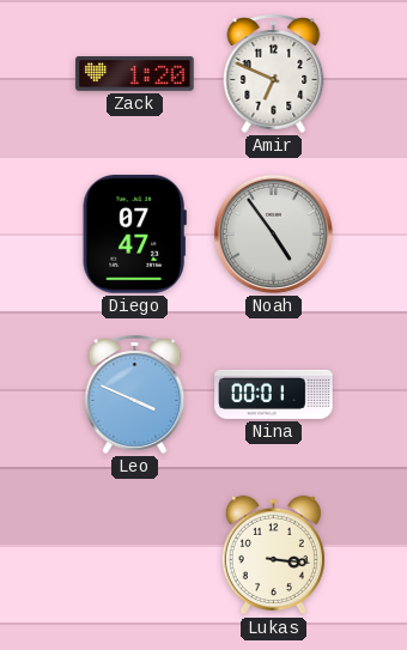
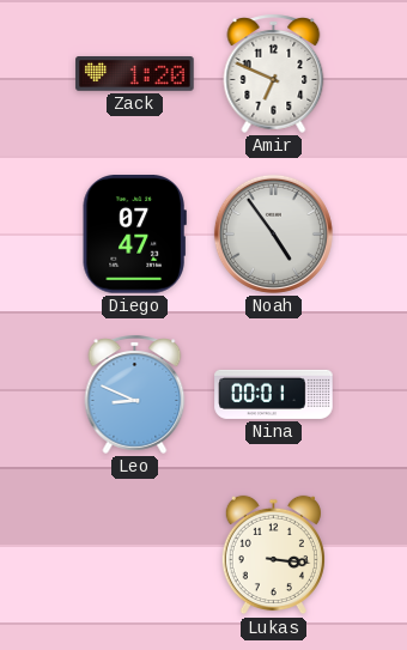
Leo: 3:49 -> 8:49
